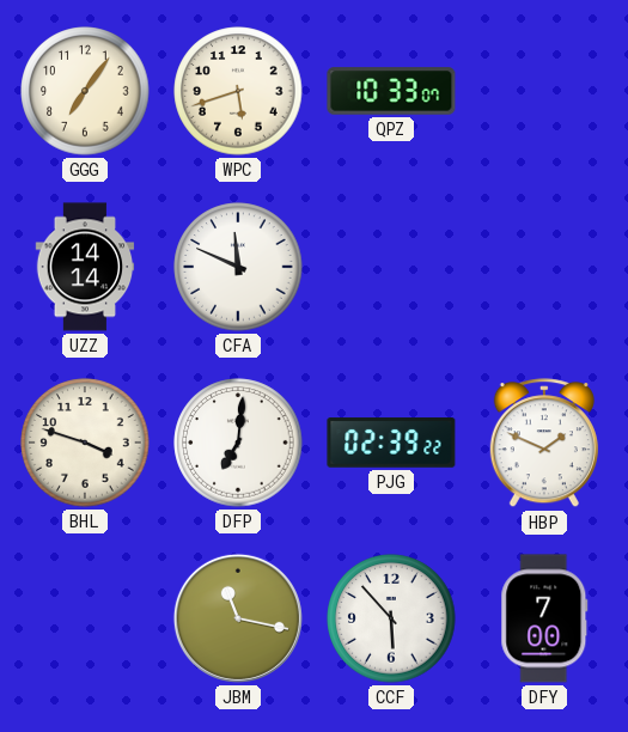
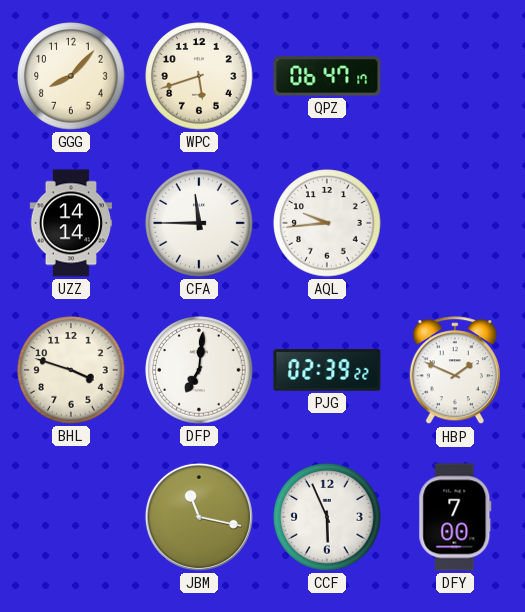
GGG: 7:06 -> 8:07
QPZ: 10:33 -> 06:47
CFA: 11:49 -> 11:45
AQL: none -> 9:44
CCF: 5:53 -> 5:56
